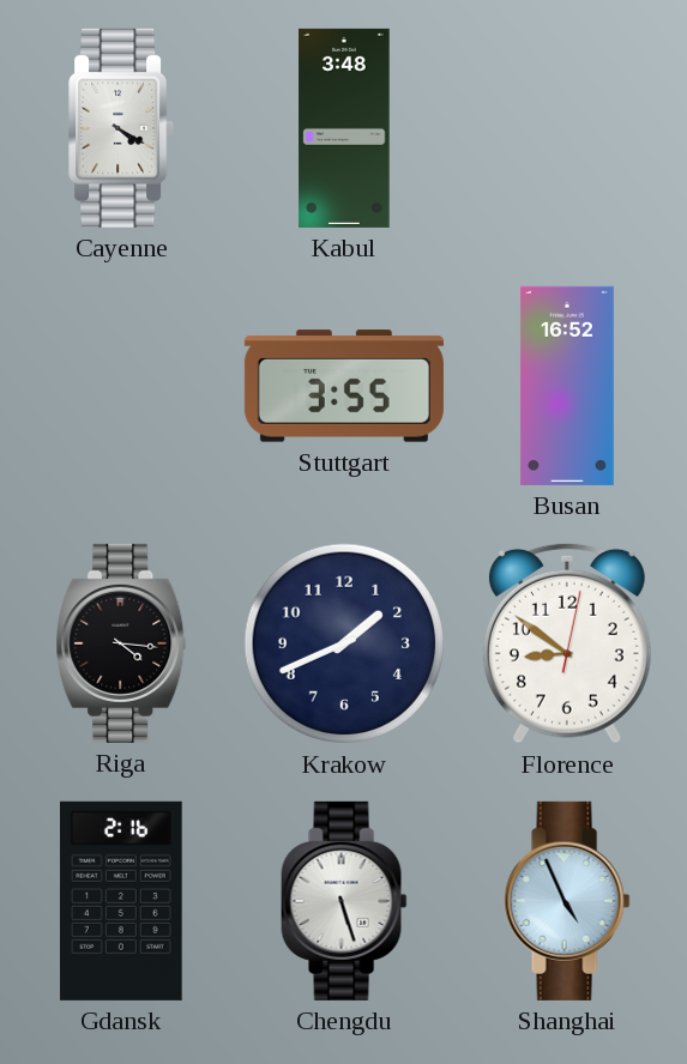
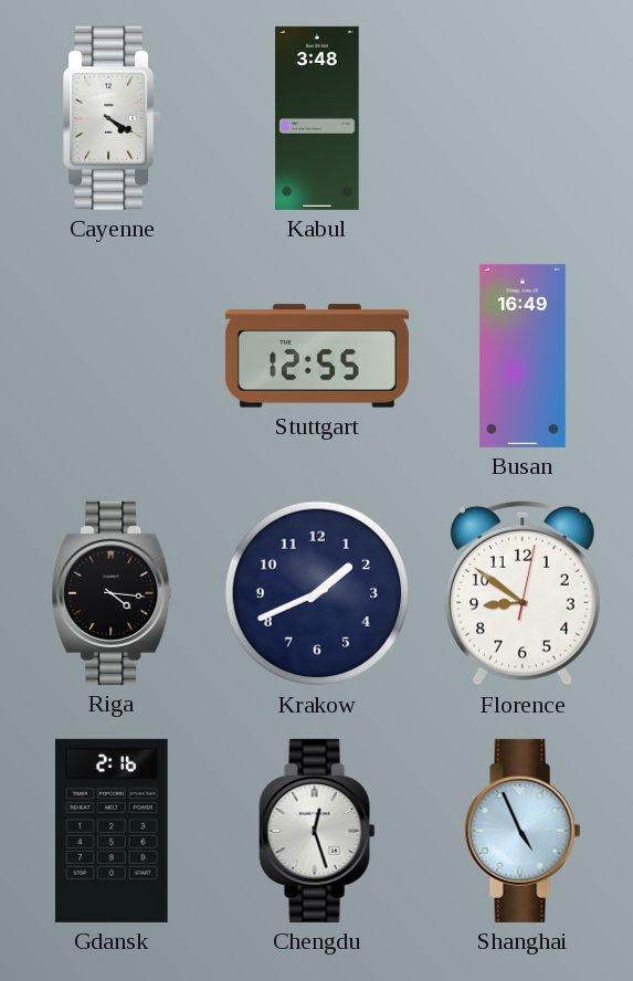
Stuttgart: 3:55 -> 12:55
Busan: 16:52 -> 16:49
Chengdu: 5:27 -> 12:27
